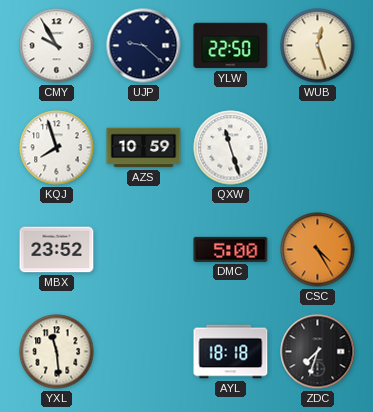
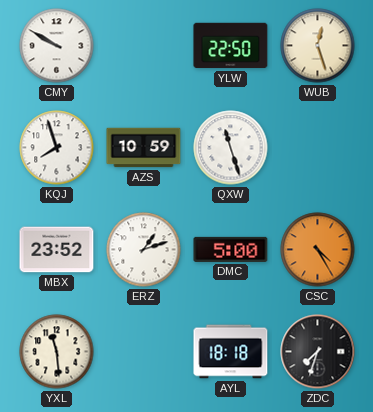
CMY: 9:55 -> 9:50
UJP: 9:22 -> none
ERZ: none -> 1:12
